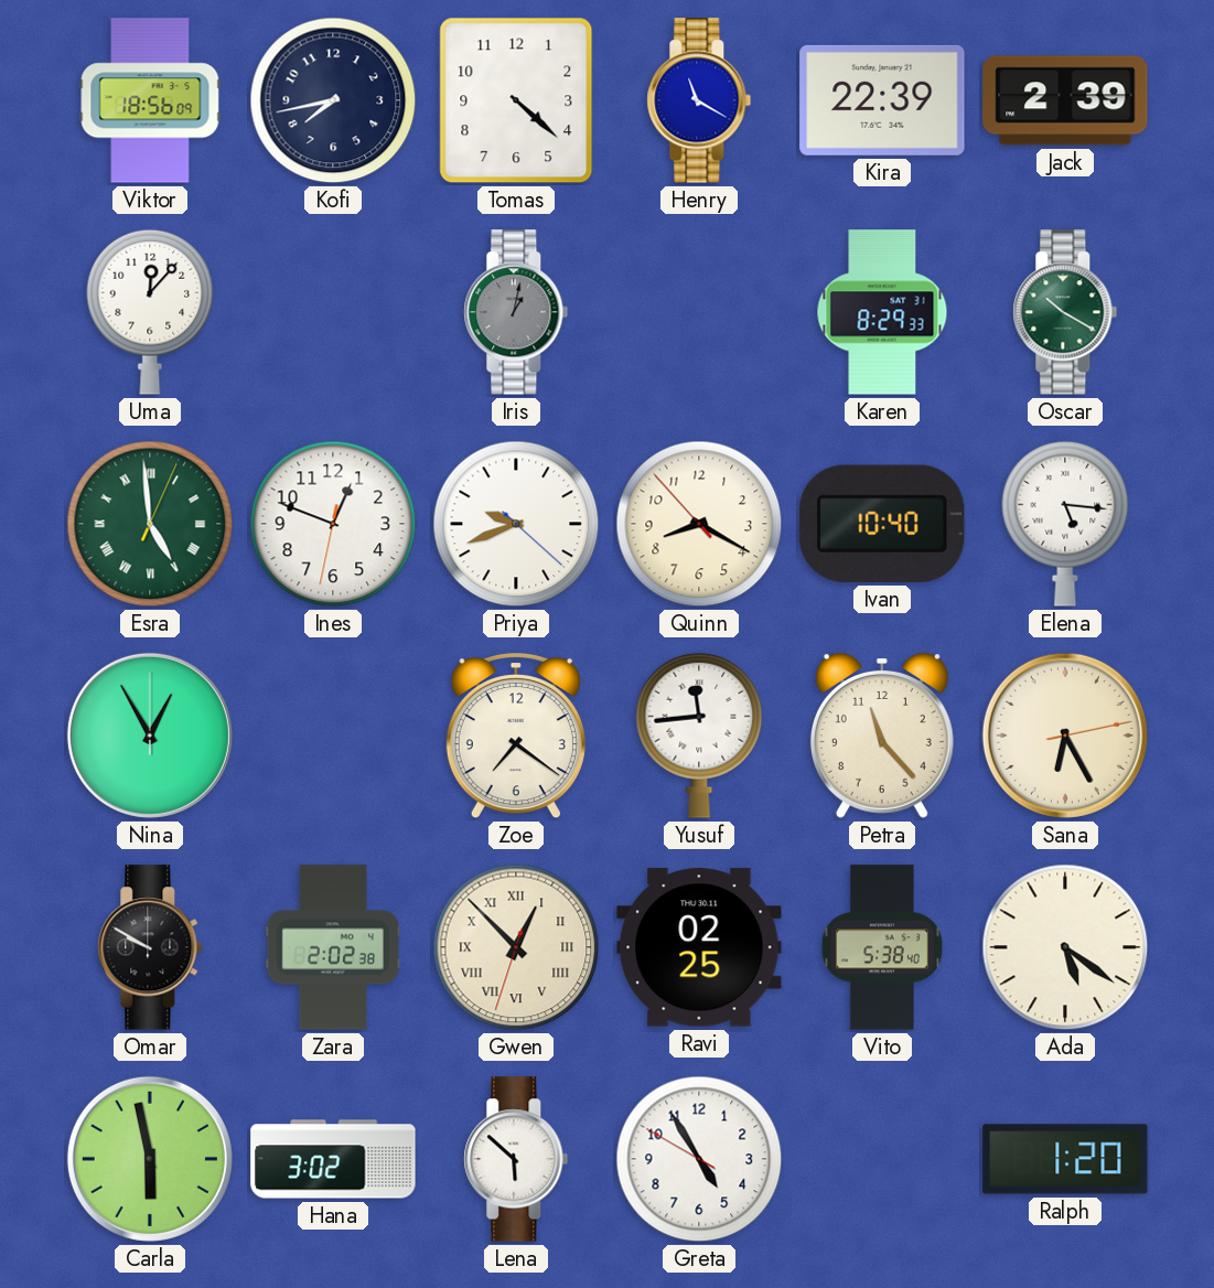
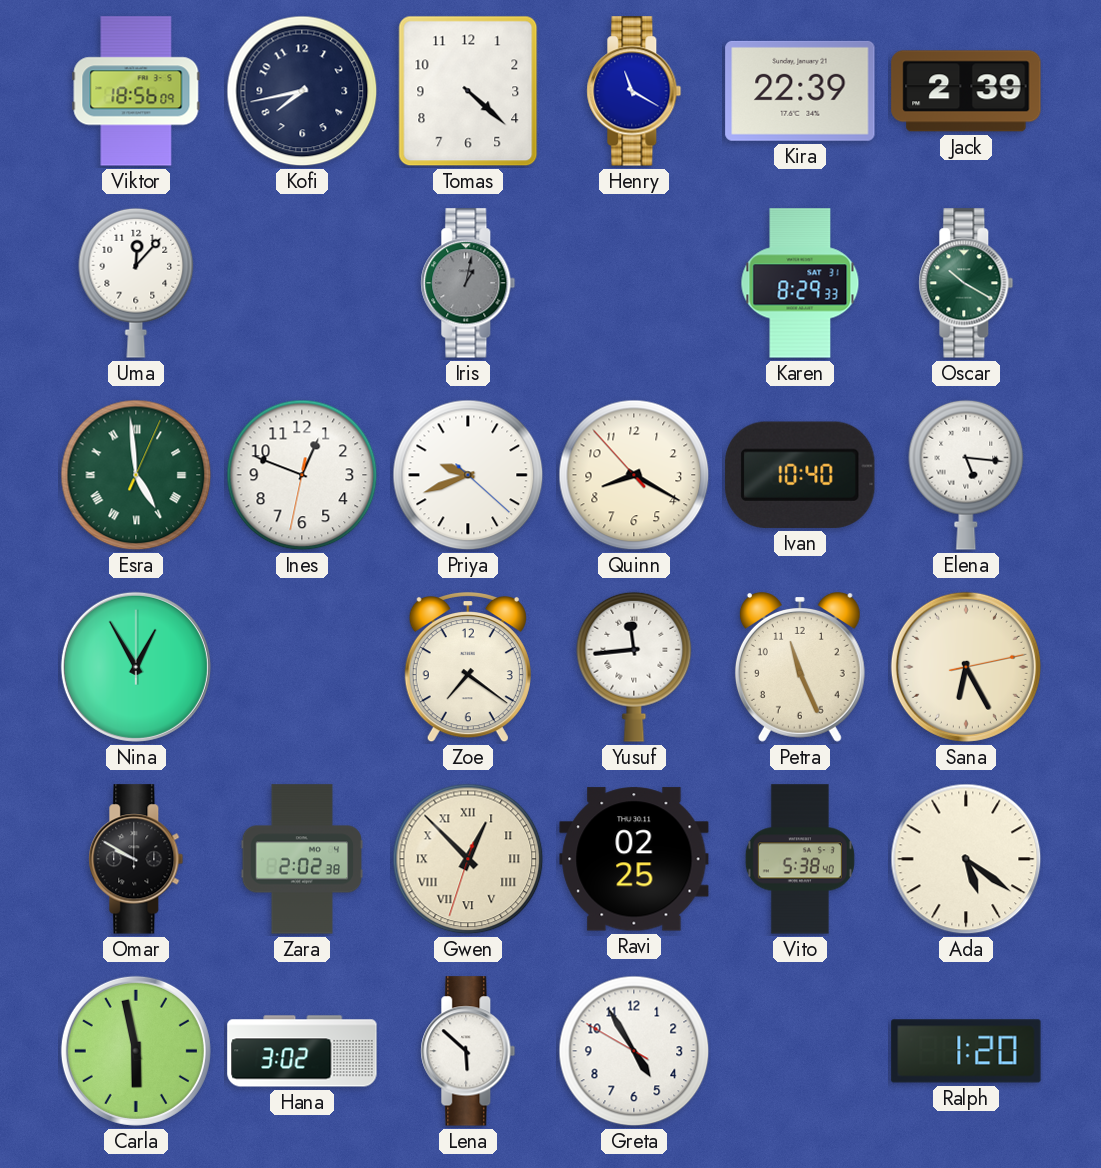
Petra: 11:23 -> 11:26
